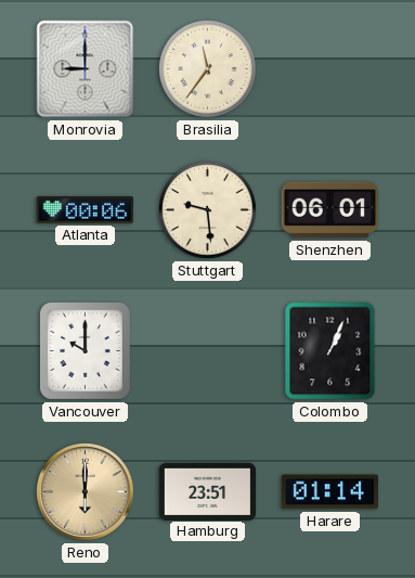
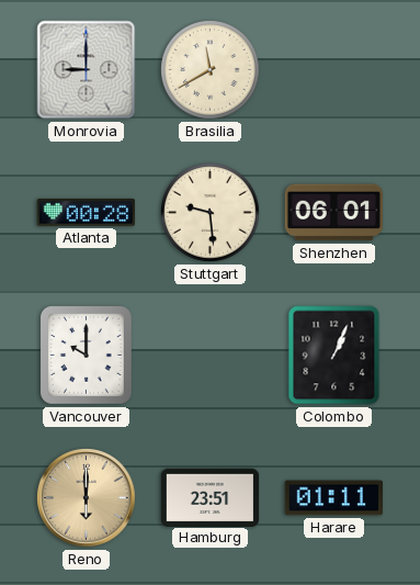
Brasilia: 11:36 -> 11:40
Atlanta: 00:06 -> 00:28
Harare: 01:14 -> 01:11
